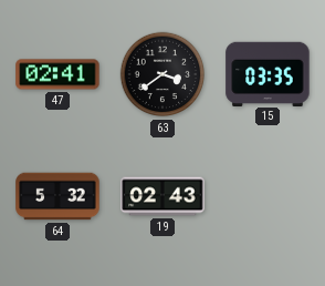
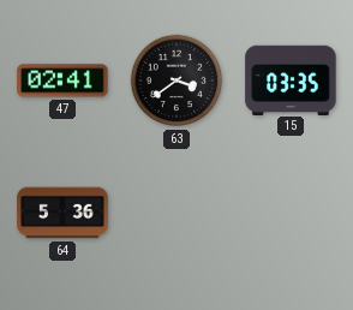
64: 5:32 -> 5:36
19: 02:43 -> none
